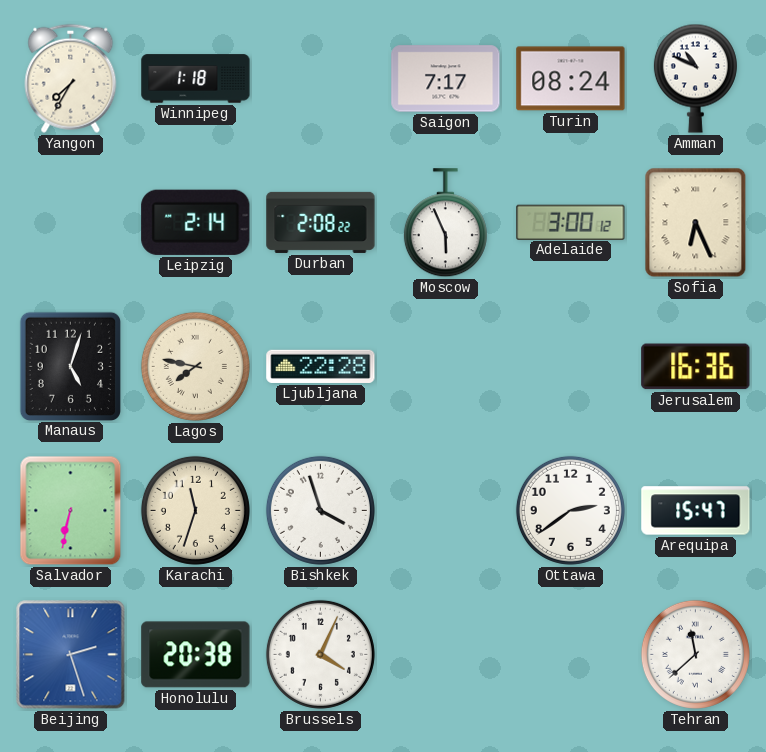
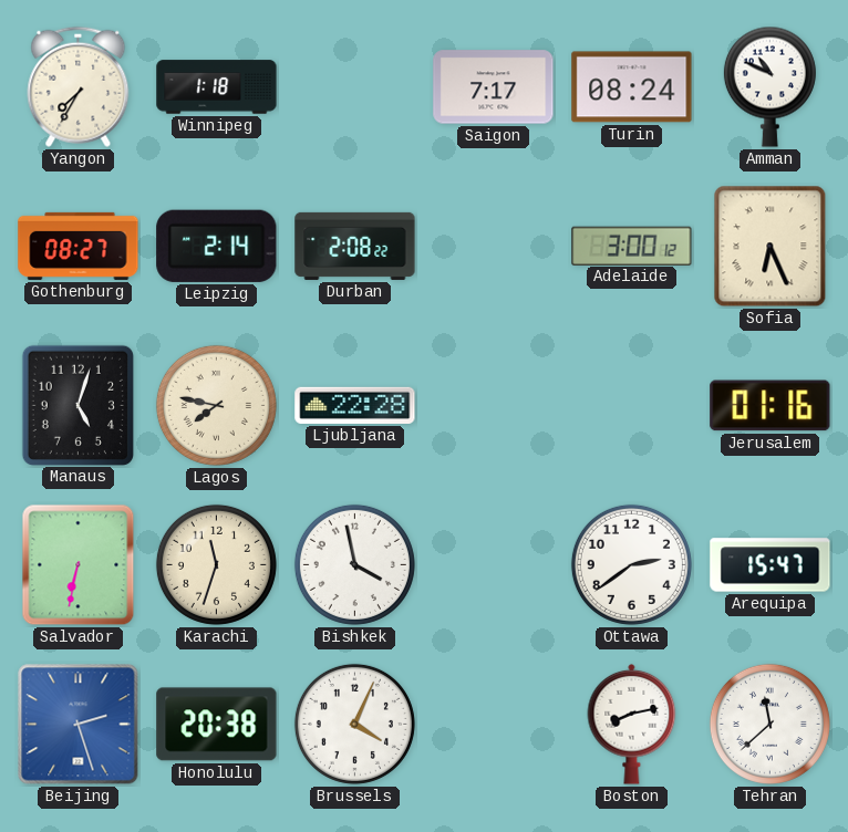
Gothenburg: none -> 08:27
Moscow: 5:56 -> none
Jerusalem: 16:36 -> 01:16
Bishkek: 3:57 -> 3:58
Boston: none -> 8:13
